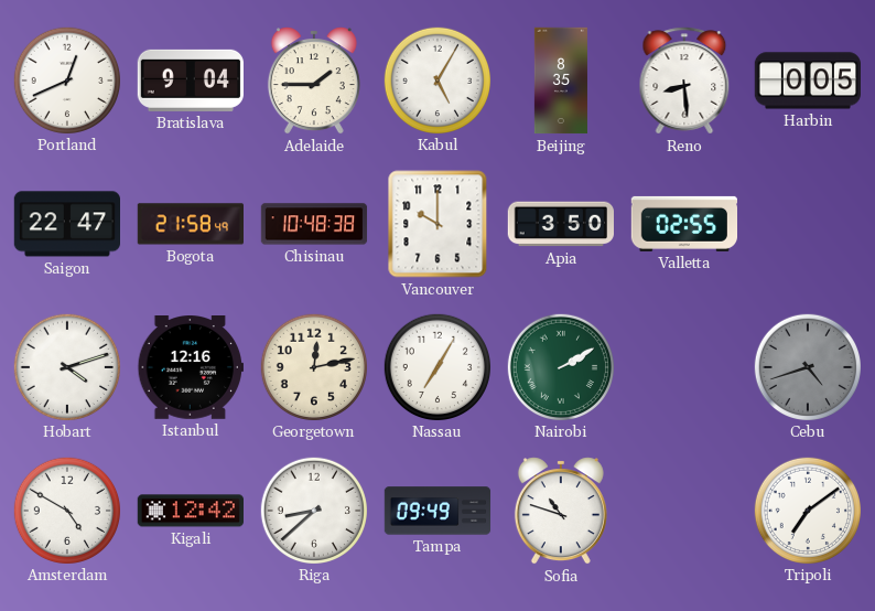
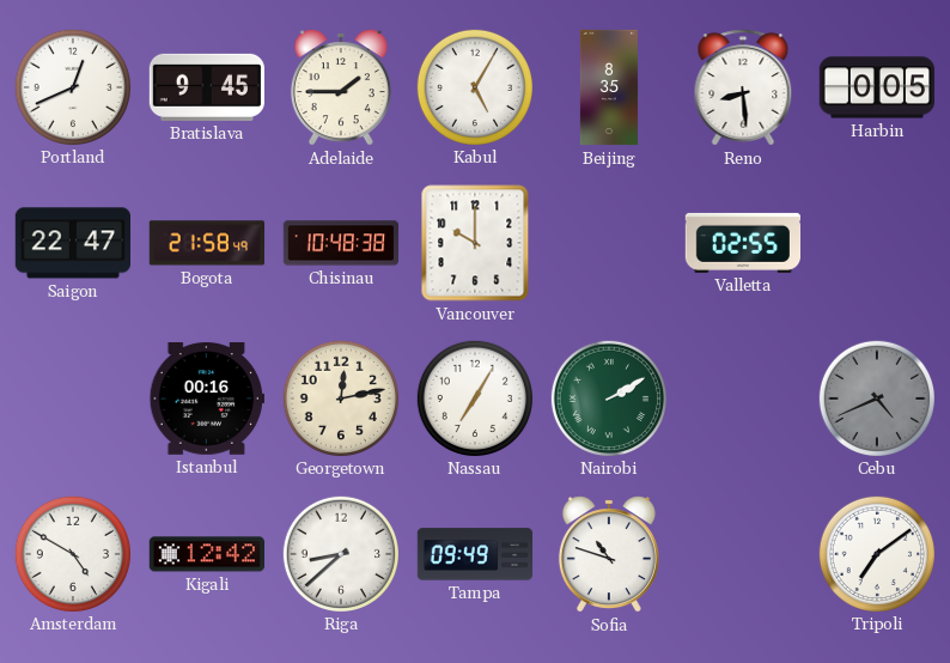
Bratislava: 9:04 -> 9:45
Apia: 3:50 -> none
Hobart: 4:12 -> none
Istanbul: 12:16 -> 00:16
Cebu: 4:42 -> 4:41
